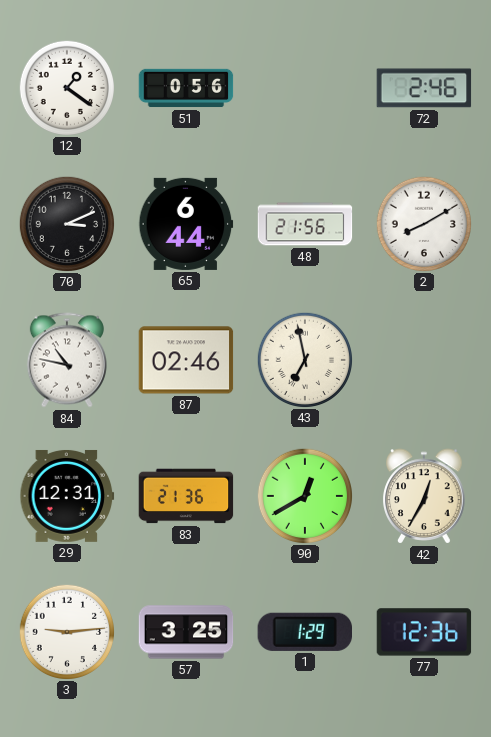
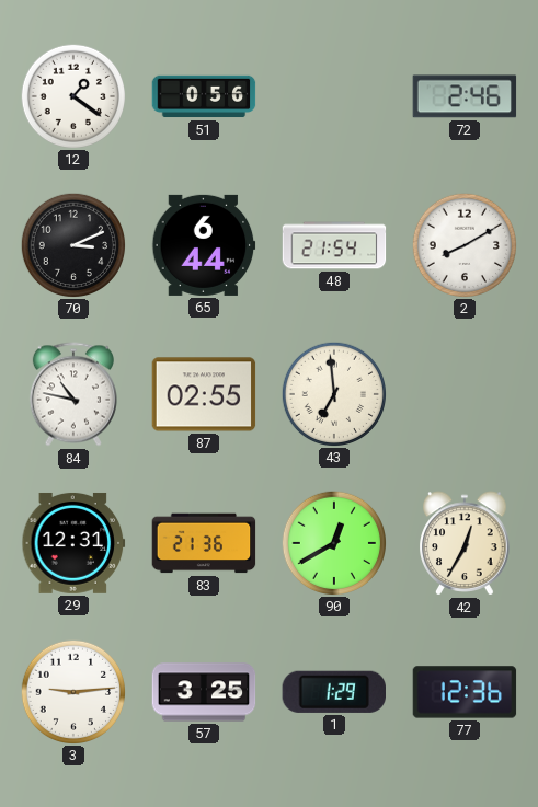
48: 21:56 -> 21:54
87: 02:46 -> 02:55
43: 6:58 -> 6:59
